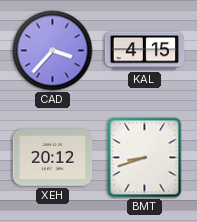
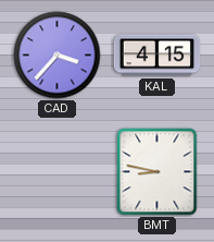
XEH: 20:12 -> none
BMT: 8:42 -> 8:47
